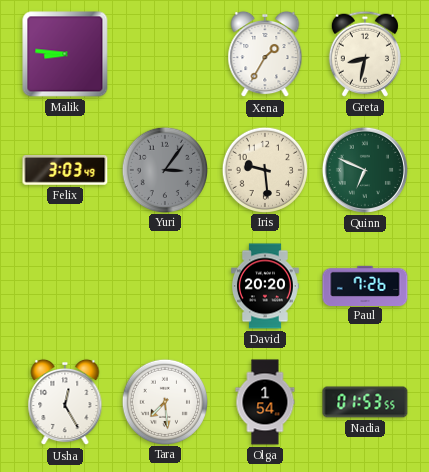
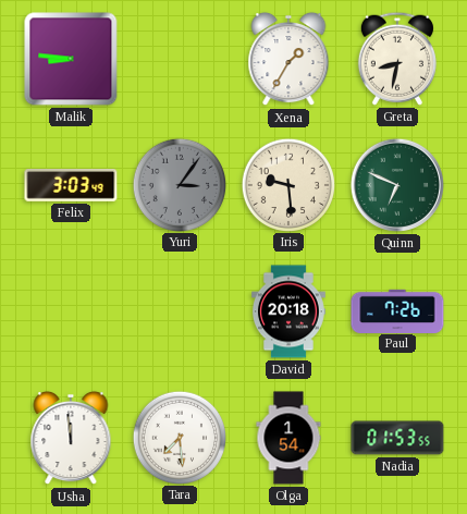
David: 20:20 -> 20:18
Usha: 12:25 -> 11:59
